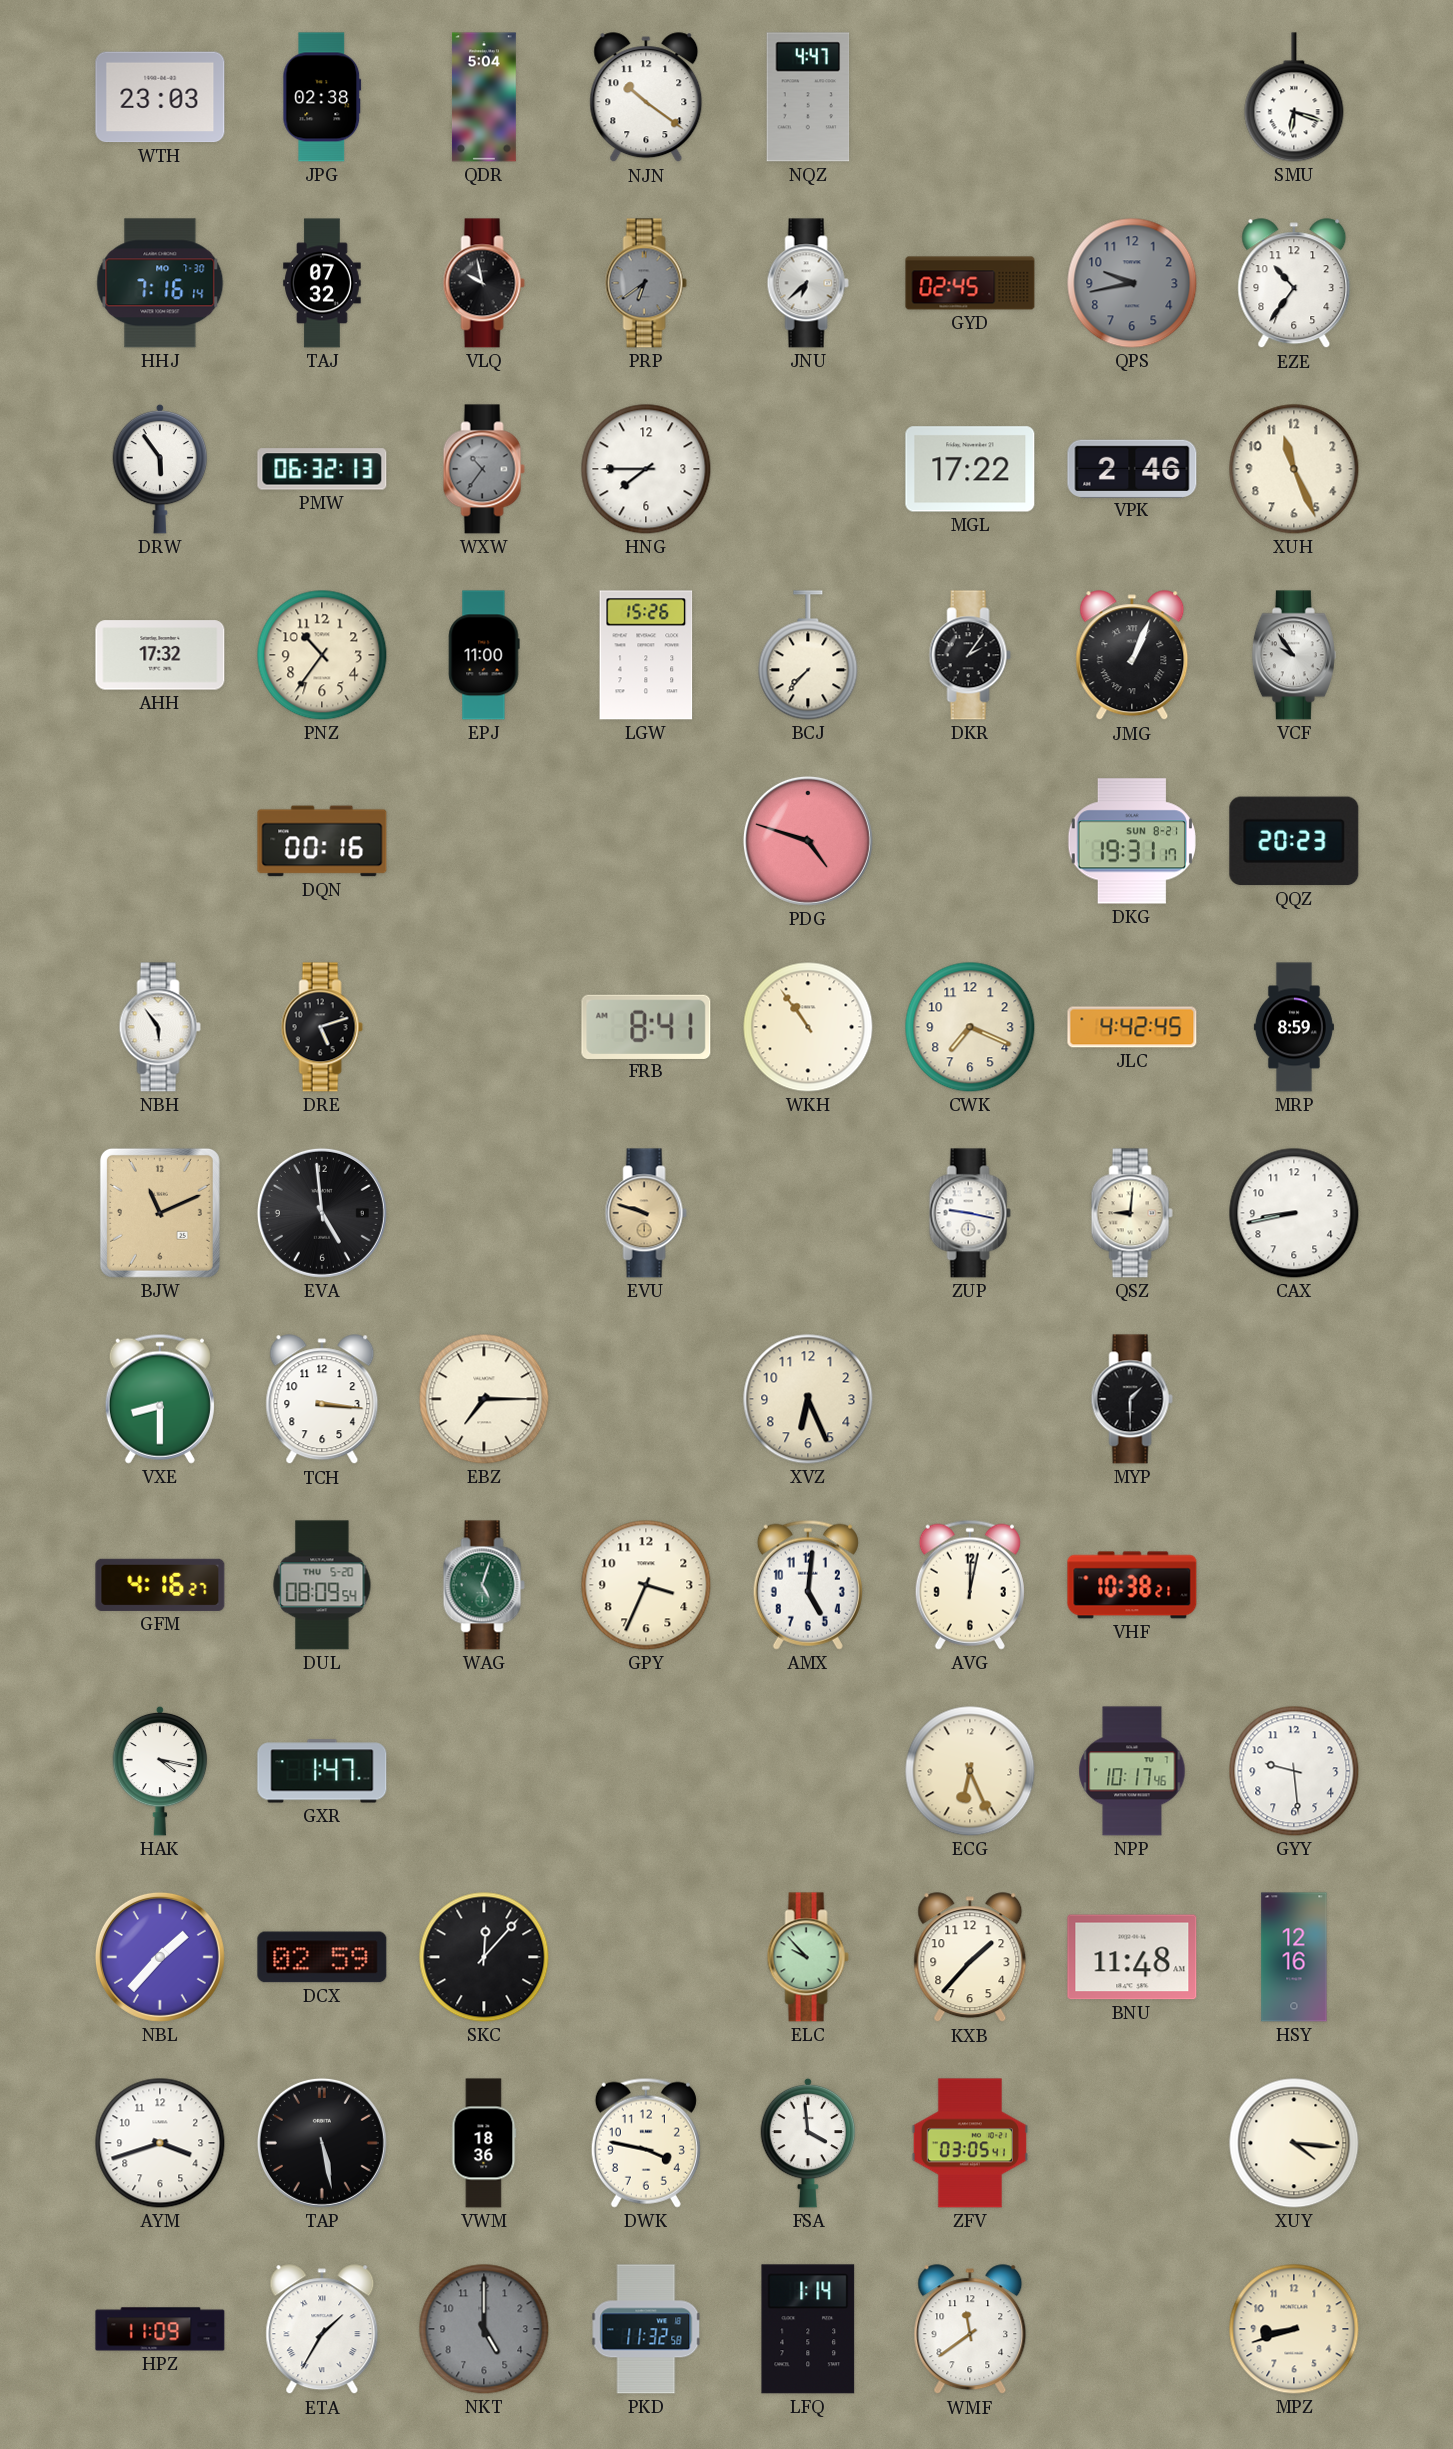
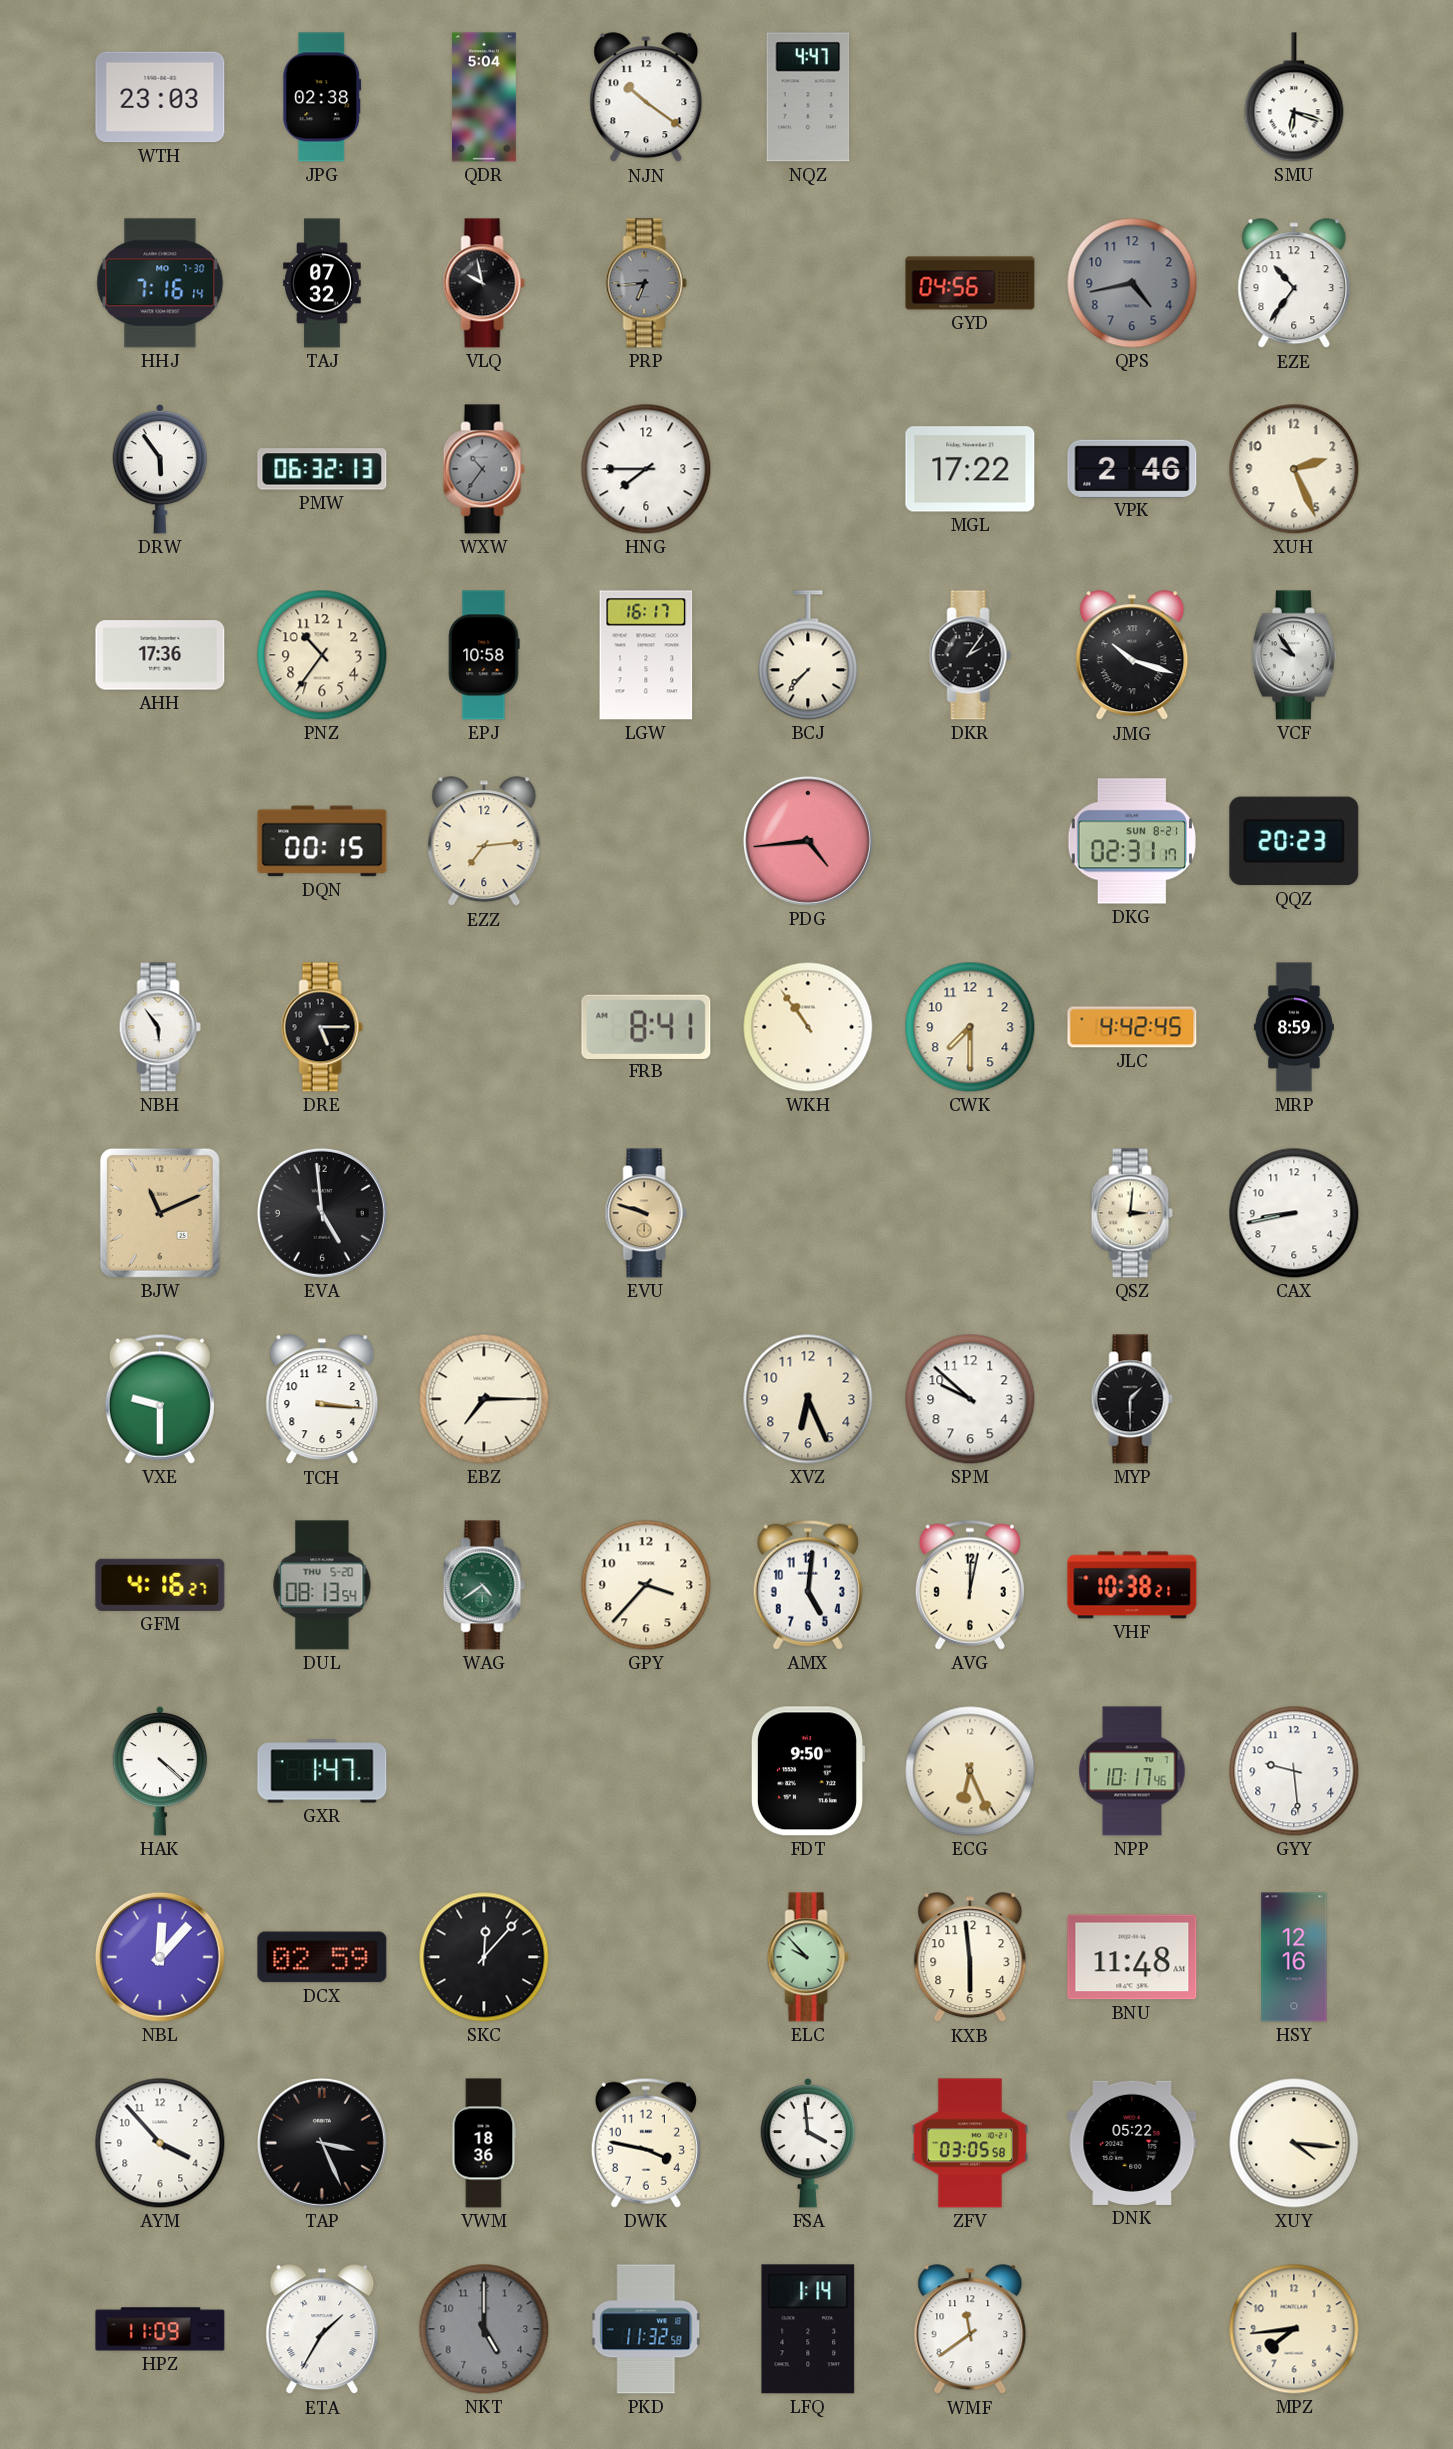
PRP: 6:39 -> 6:44
JNU: 6:38 -> none
GYD: 02:45 -> 04:56
QPS: 9:43 -> 4:43
XUH: 11:26 -> 2:26
AHH: 17:32 -> 17:36
EPJ: 11:00 -> 10:58
LGW: 15:26 -> 16:17
JMG: 1:04 -> 10:18
DQN: 00:16 -> 00:15
EZZ: none -> 7:14
PDG: 4:48 -> 4:44
DKG: 19:31 -> 02:31
DRE: 5:12 -> 5:15
CWK: 7:19 -> 7:30
ZUP: 9:17 -> none
QSZ: 9:01 -> 3:01
VXE: 8:30 -> 9:30
SPM: none -> 9:52
DUL: 08:09 -> 08:13
WAG: 5:03 -> 4:39
GPY: 3:34 -> 3:37
HAK: 4:17 -> 4:22
FDT: none -> 9:50
NBL: 1:37 -> 12:07
KXB: 1:37 -> 5:59
AYM: 3:42 -> 3:53
TAP: 5:28 -> 3:26
ZFV: 03:05:41 -> 03:05:58
DNK: none -> 05:22
MPZ: 8:42 -> 7:44
